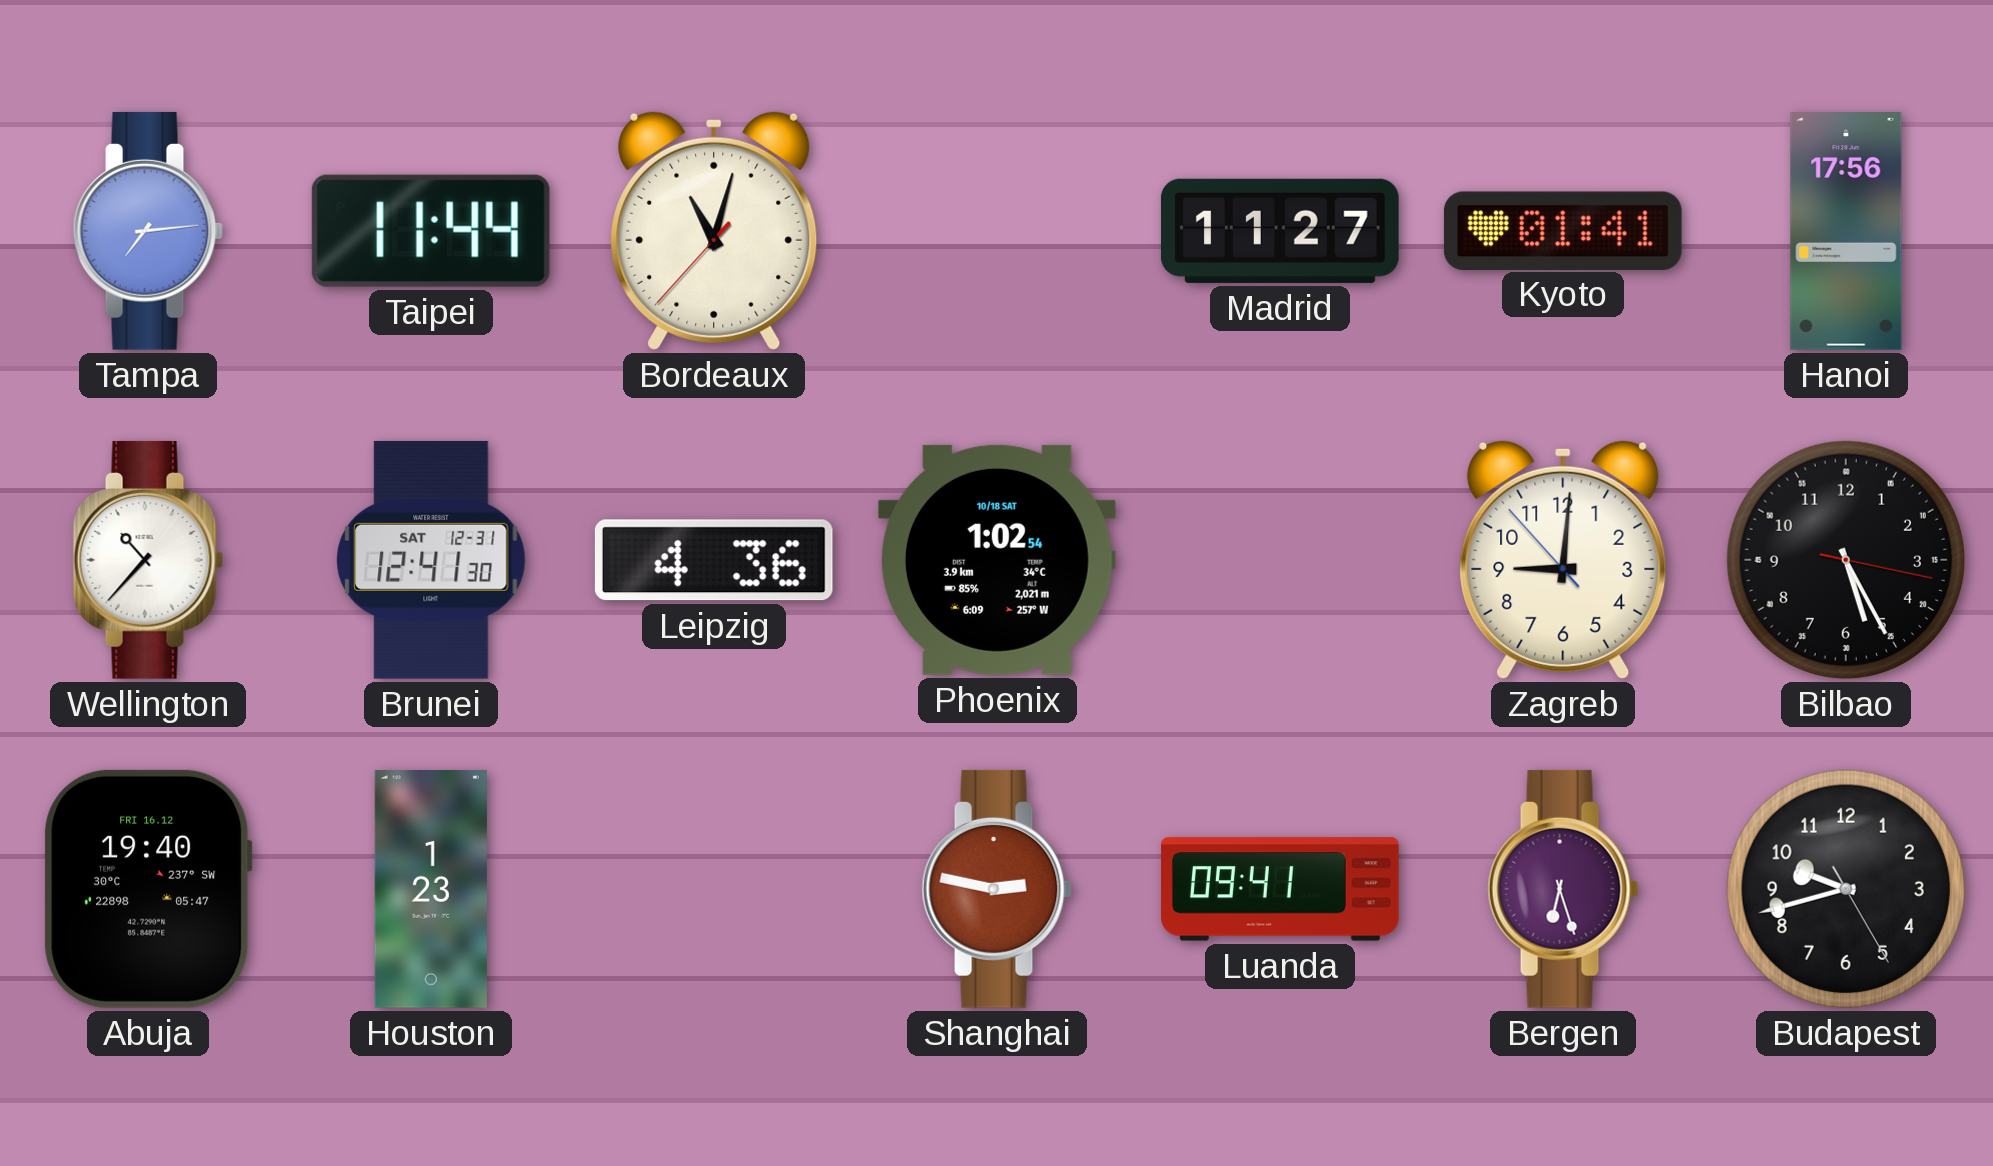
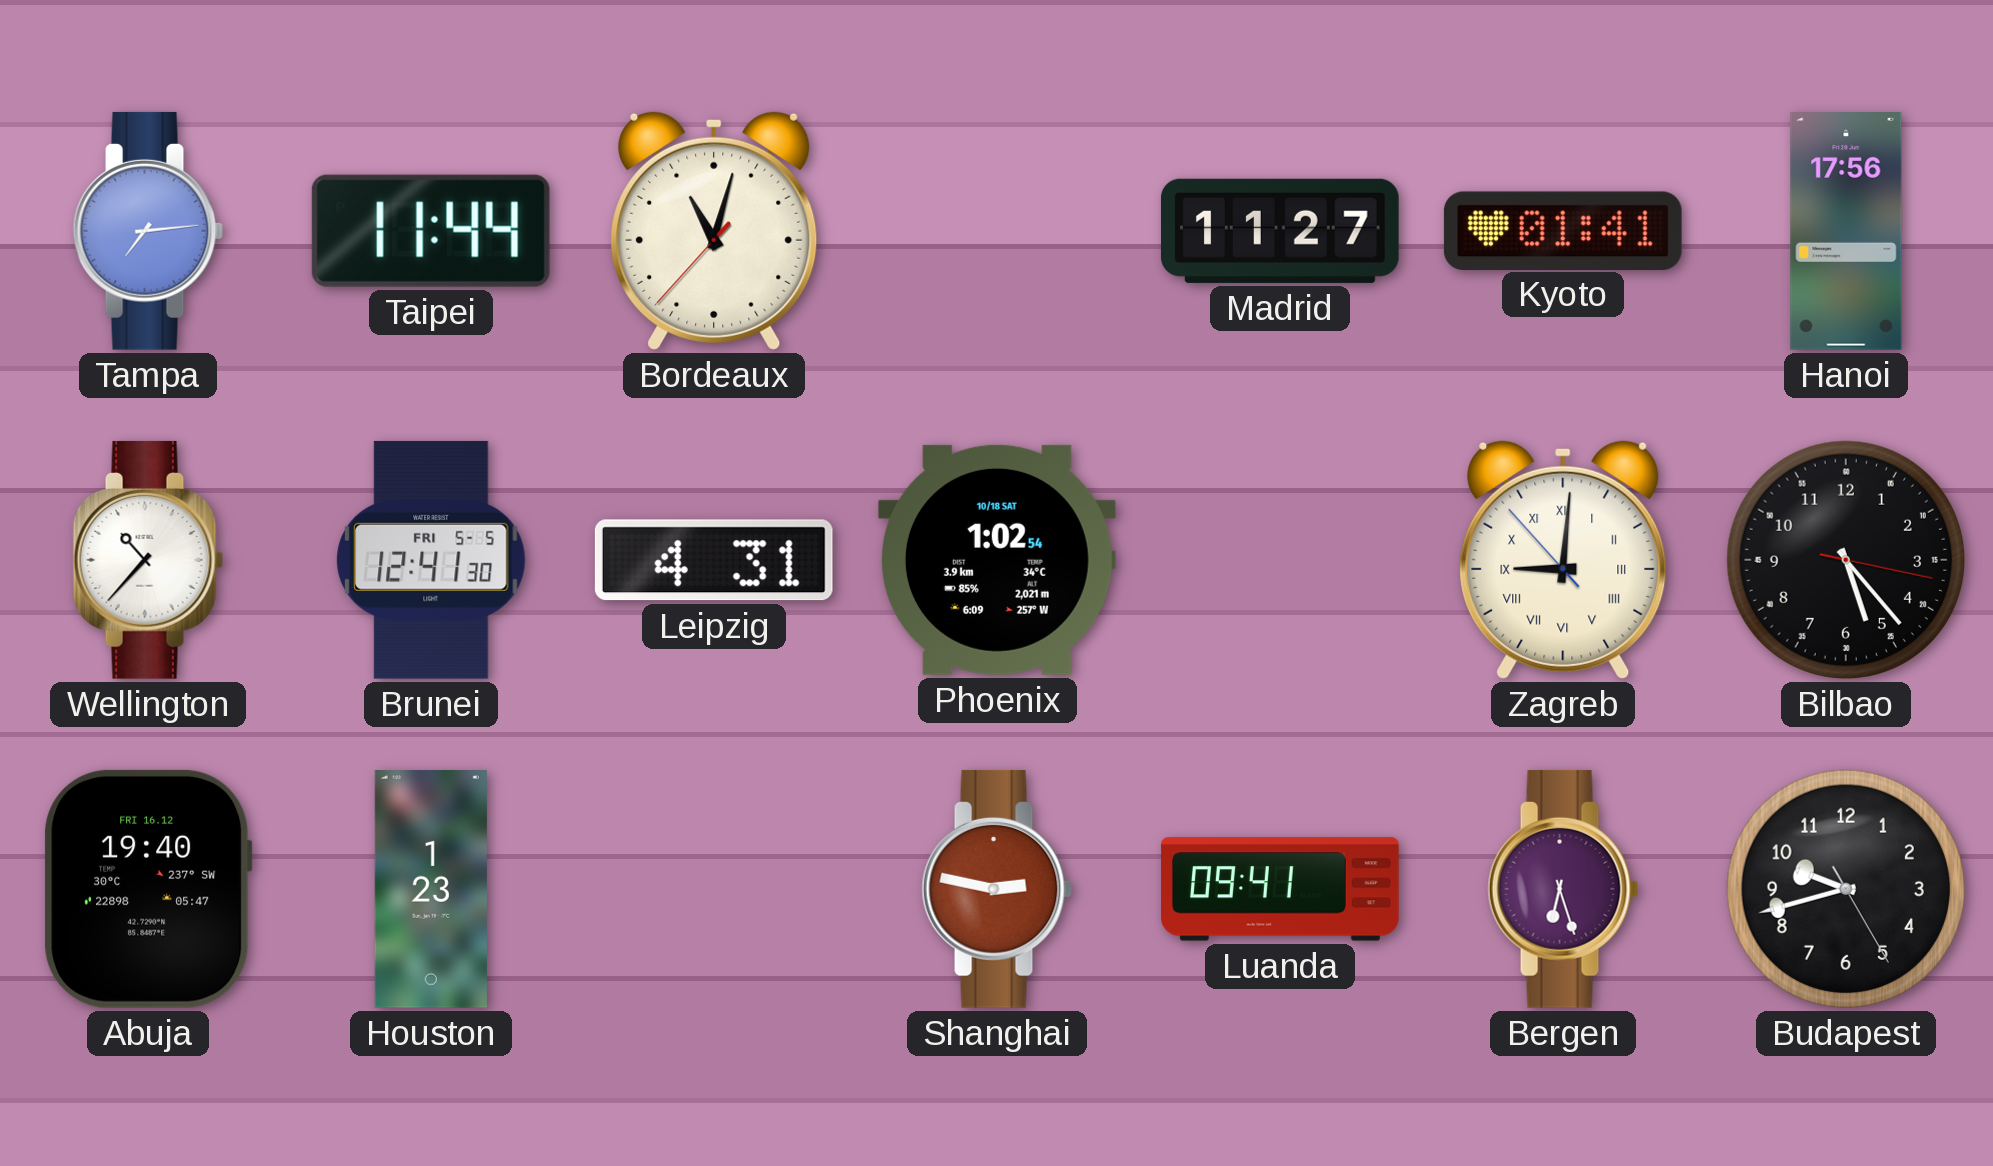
Brunei date: SAT 12-31 -> FRI 5-5
Leipzig: 4:36 -> 4:31
Zagreb numerals: Arabic -> Roman
Bilbao: 5:25 -> 5:23
